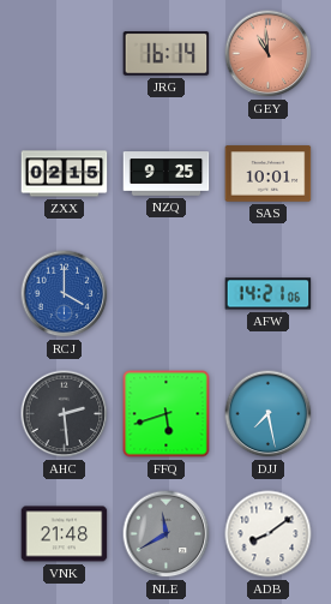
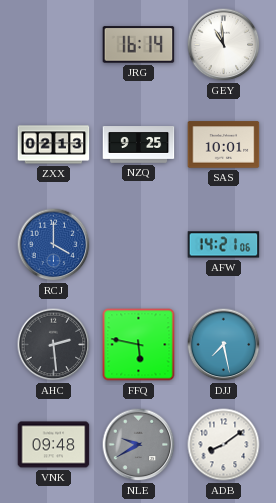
GEY dial: salmon -> white
ZXX: 02:15 -> 02:13
FFQ: 5:42 -> 5:47
VNK: 21:48 -> 09:48
NLE: 11:40 -> 9:40
